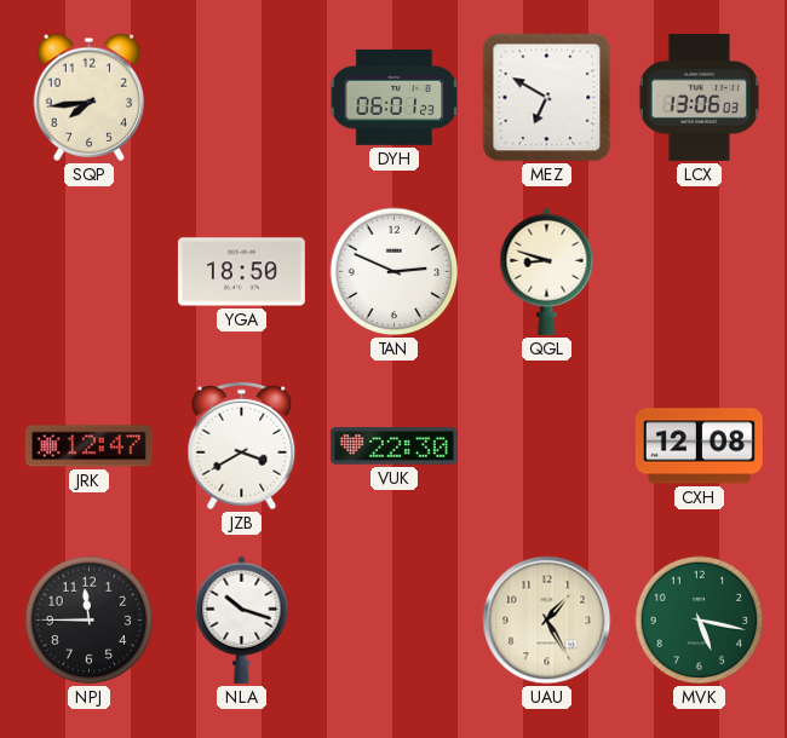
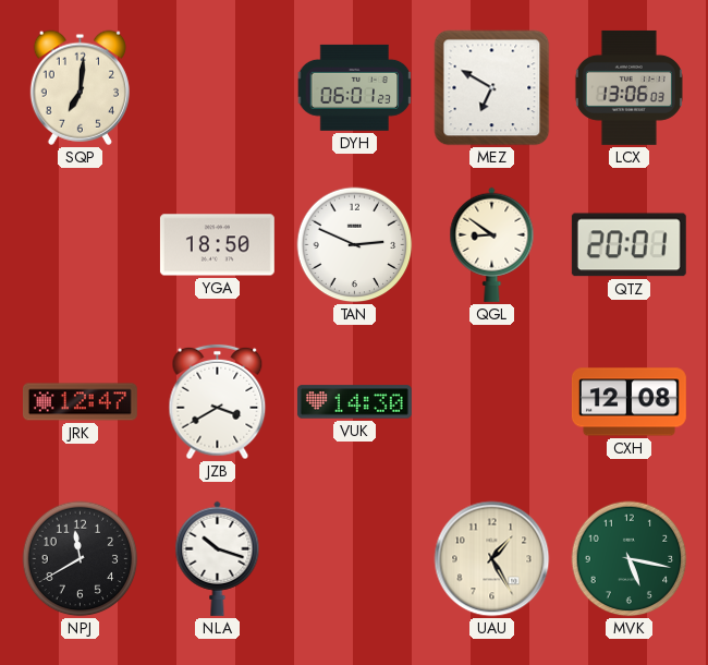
SQP: 7:44 -> 7:01
QGL: 8:48 -> 8:51
QTZ: none -> 20:01
VUK: 22:30 -> 14:30
NPJ: 11:45 -> 11:40
